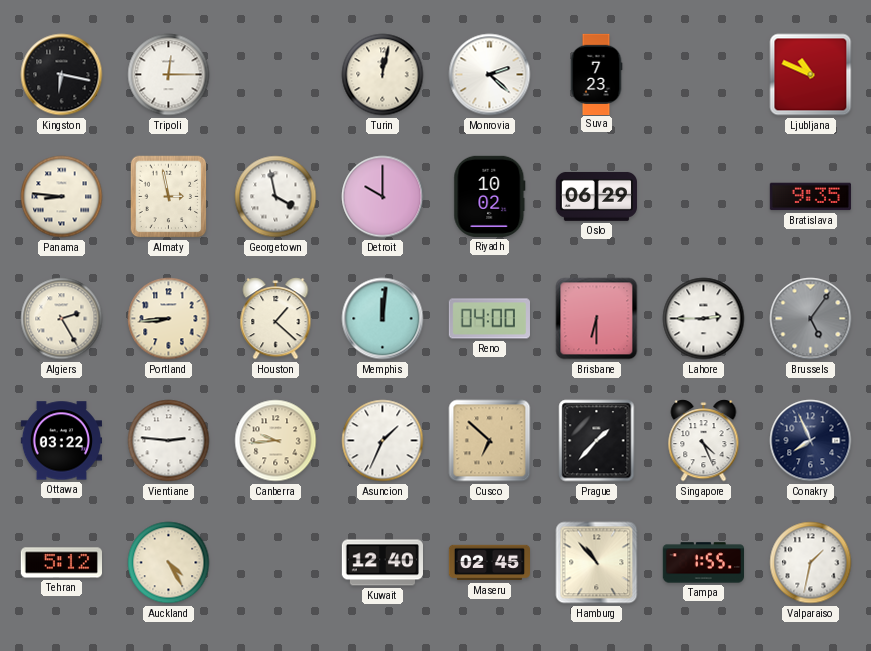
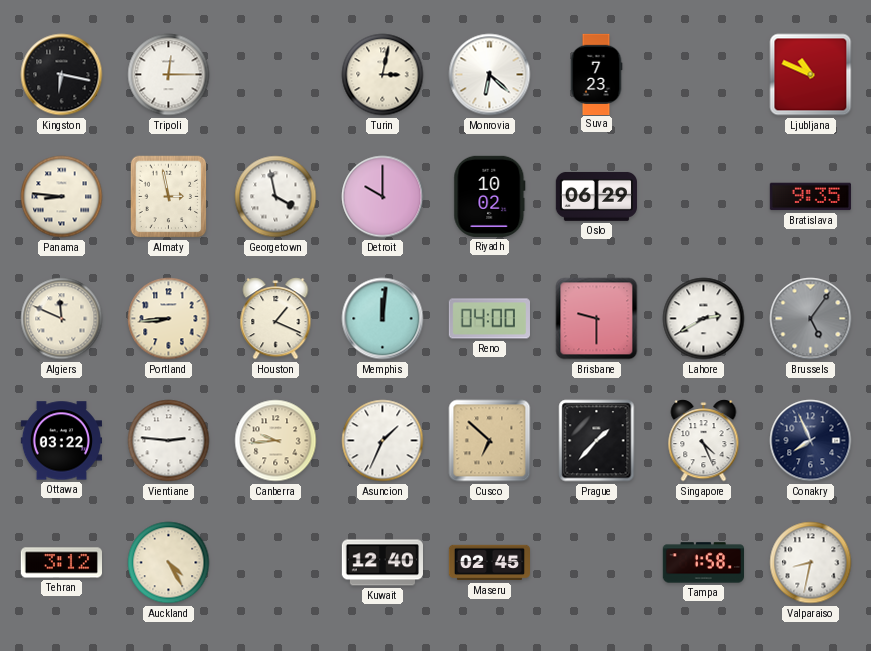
Turin: 12:02 -> 3:02
Monrovia: 2:22 -> 6:22
Algiers: 2:25 -> 11:49
Houston: 1:22 -> 1:19
Brisbane: 6:30 -> 9:30
Lahore: 2:45 -> 2:40
Tehran: 5:12 -> 3:12
Hamburg: 10:53 -> none
Tampa: 1:55 -> 1:58
Valparaiso: 1:32 -> 8:32
